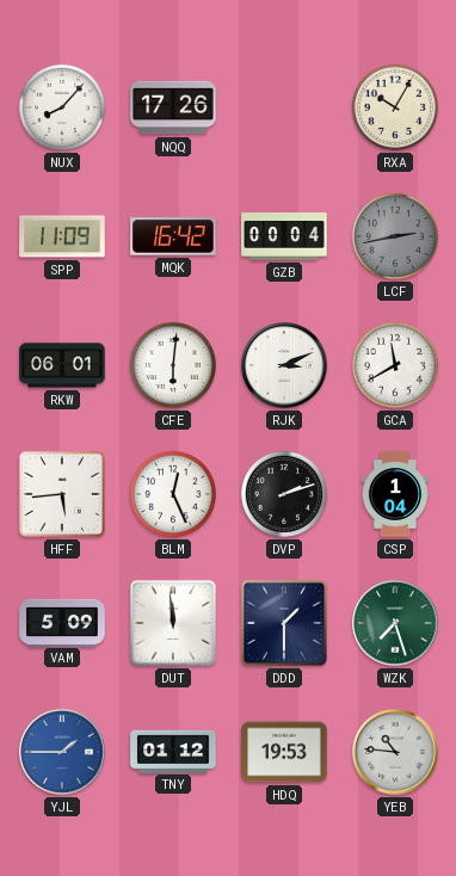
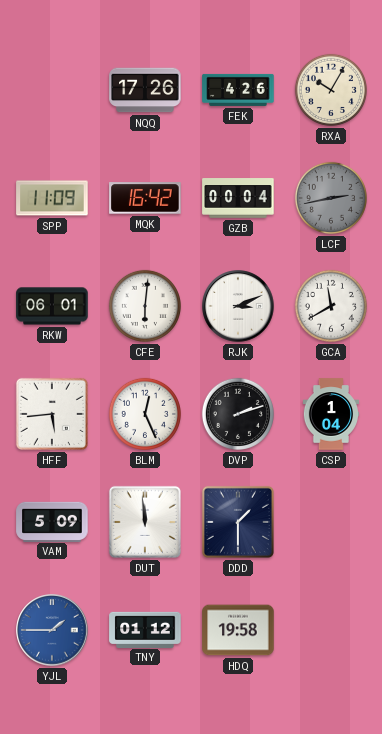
NUX: 8:07 -> none
FEK: none -> 4:26
WZK: 7:27 -> none
HDQ: 19:53 -> 19:58
YEB: 10:46 -> none
